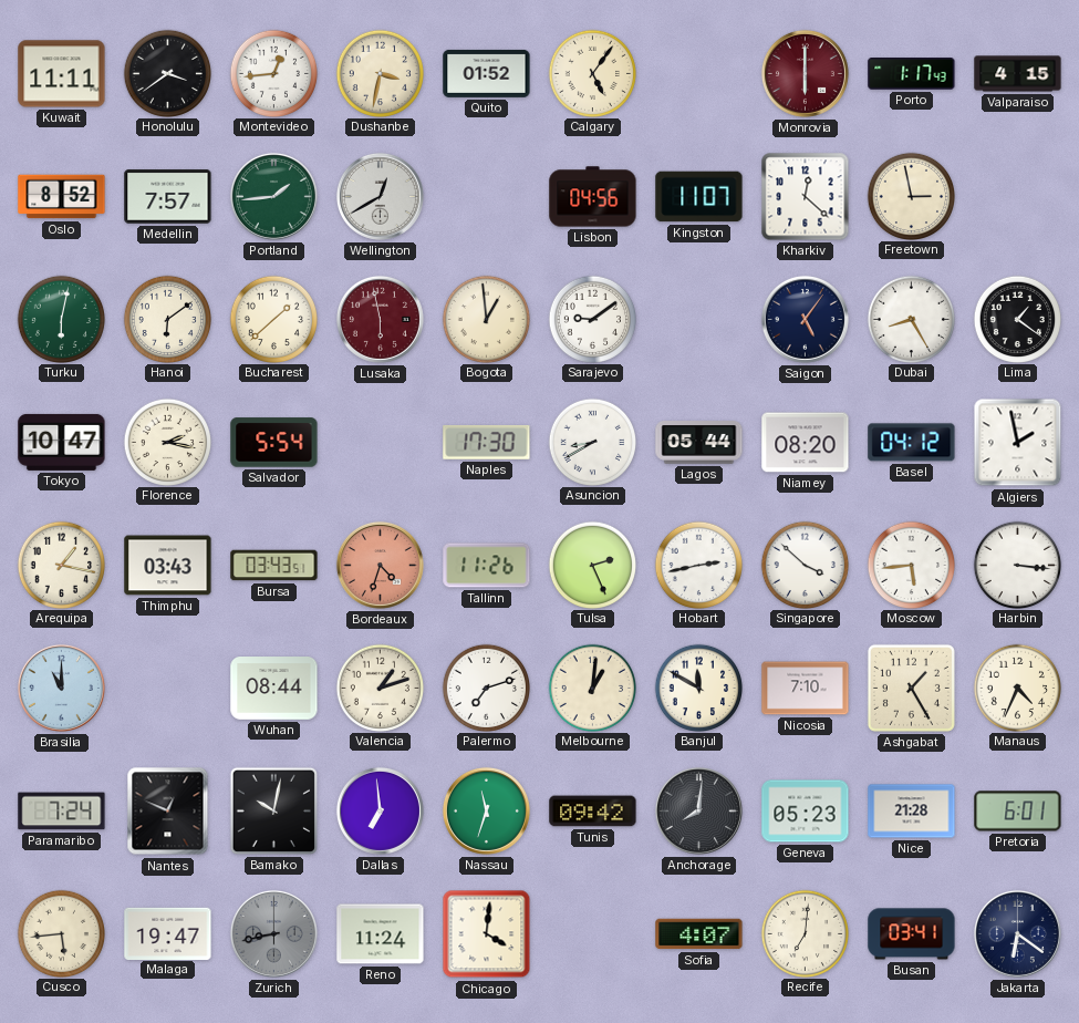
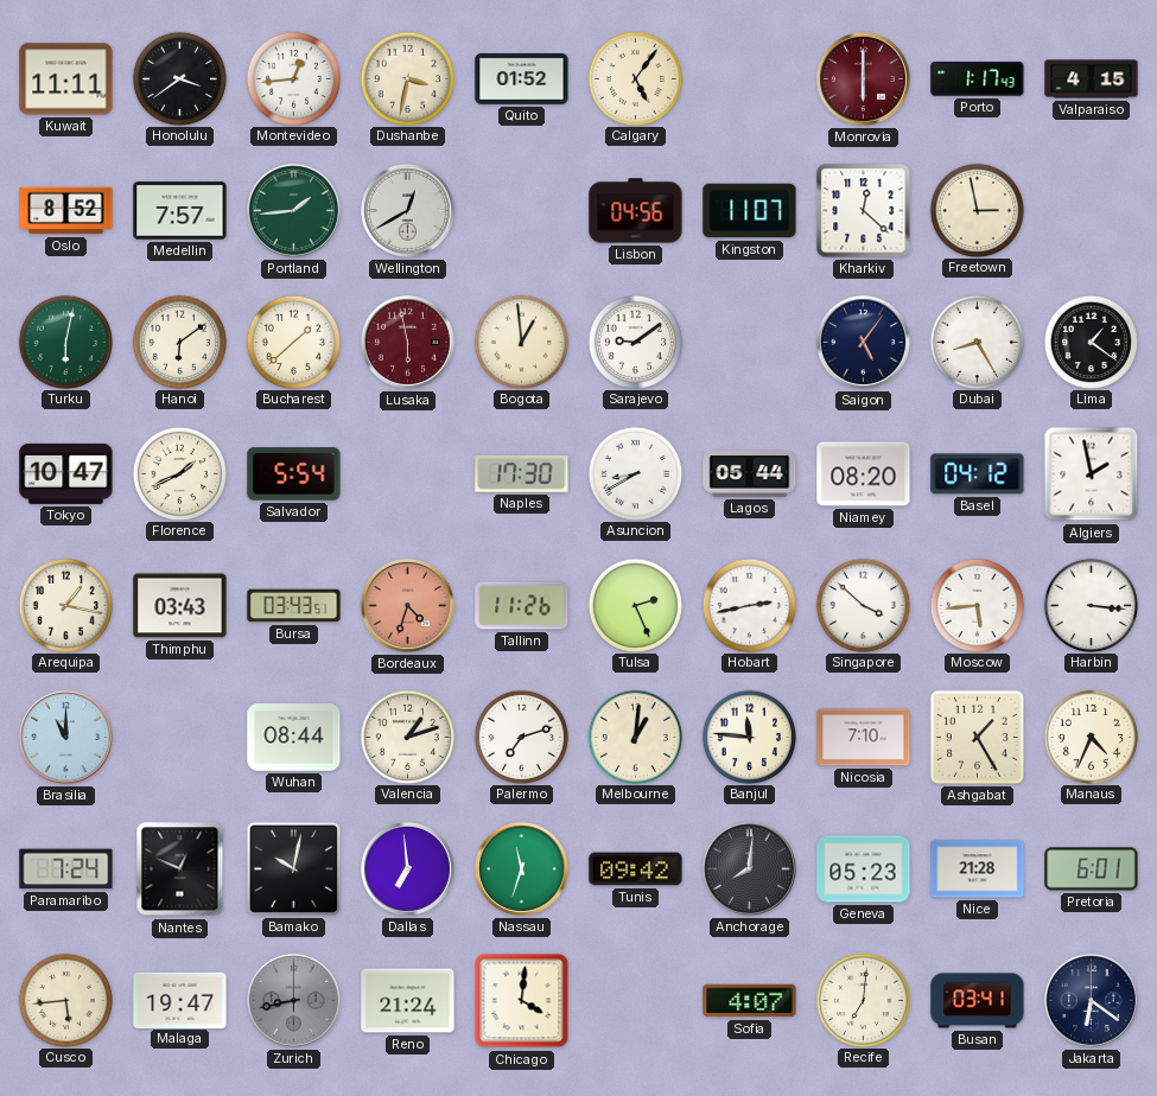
Florence: 2:17 -> 1:41
Banjul: 11:50 -> 11:46
Reno: 11:24 -> 21:24
